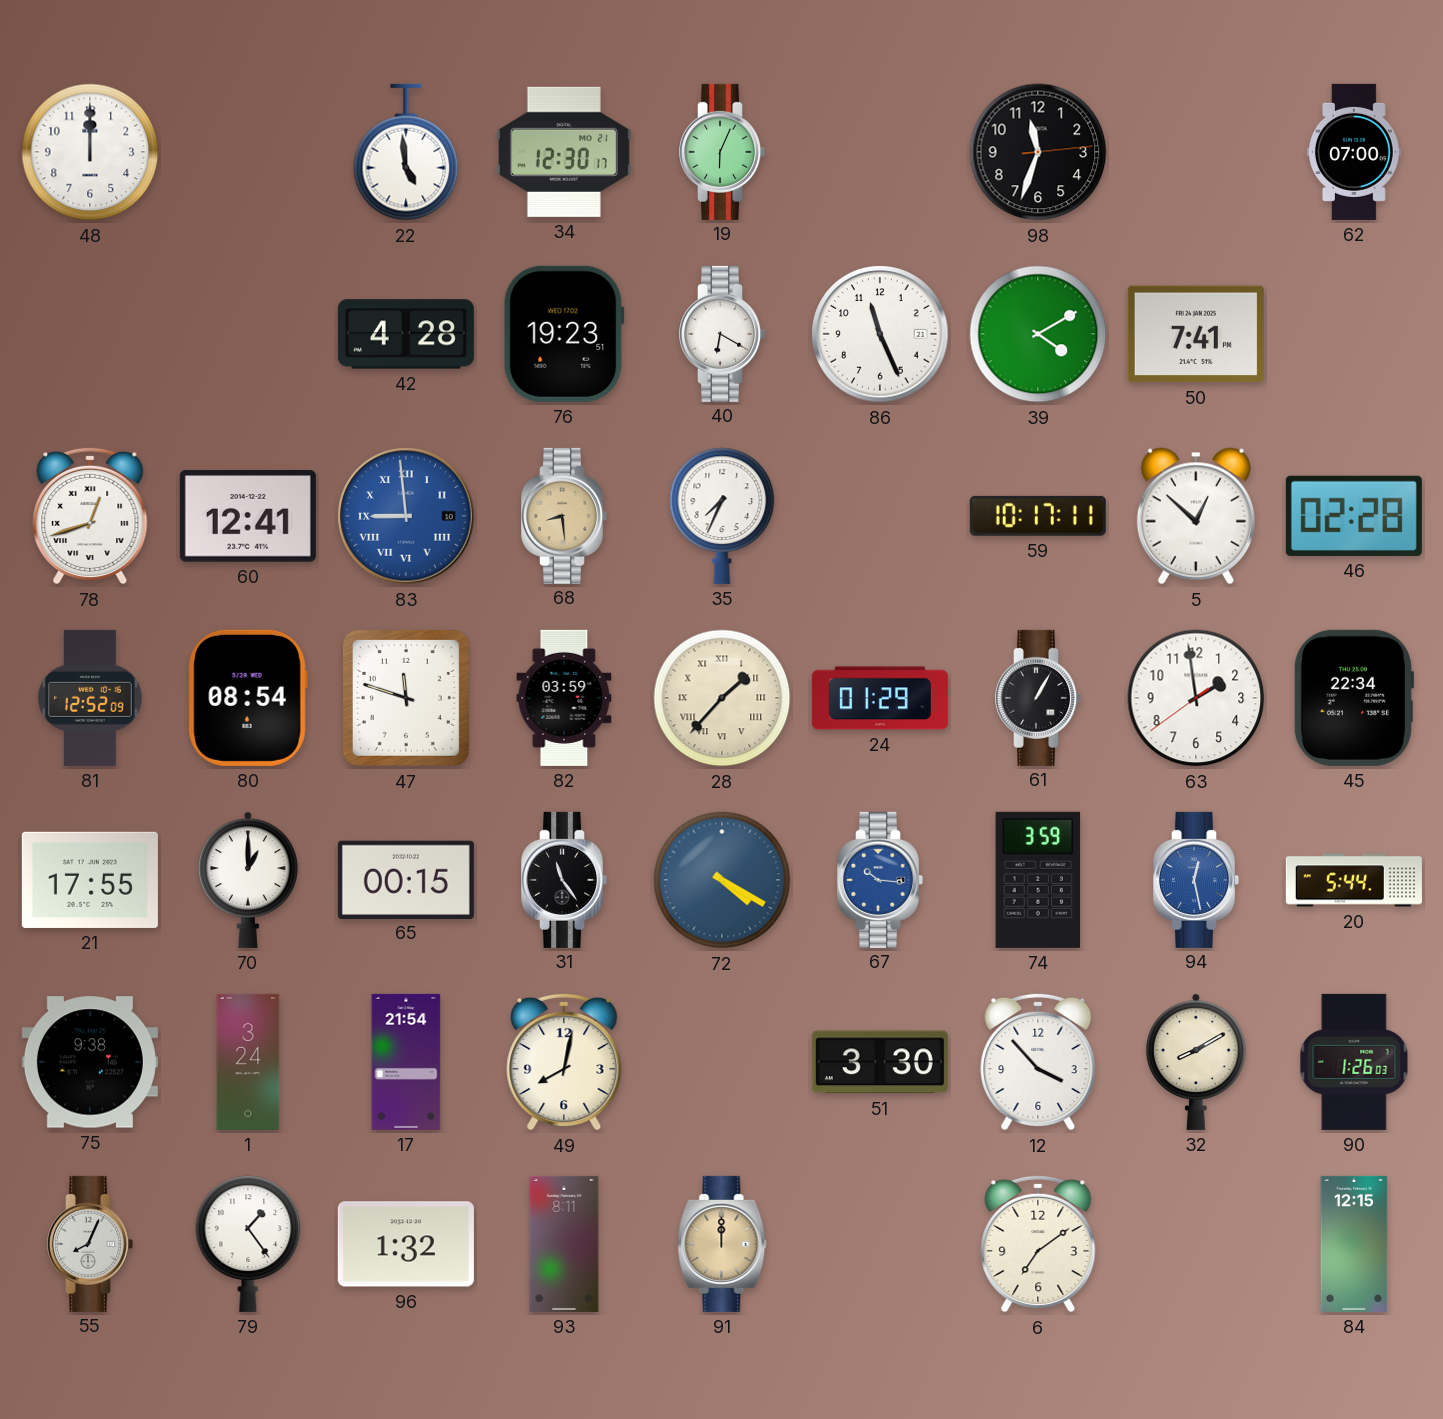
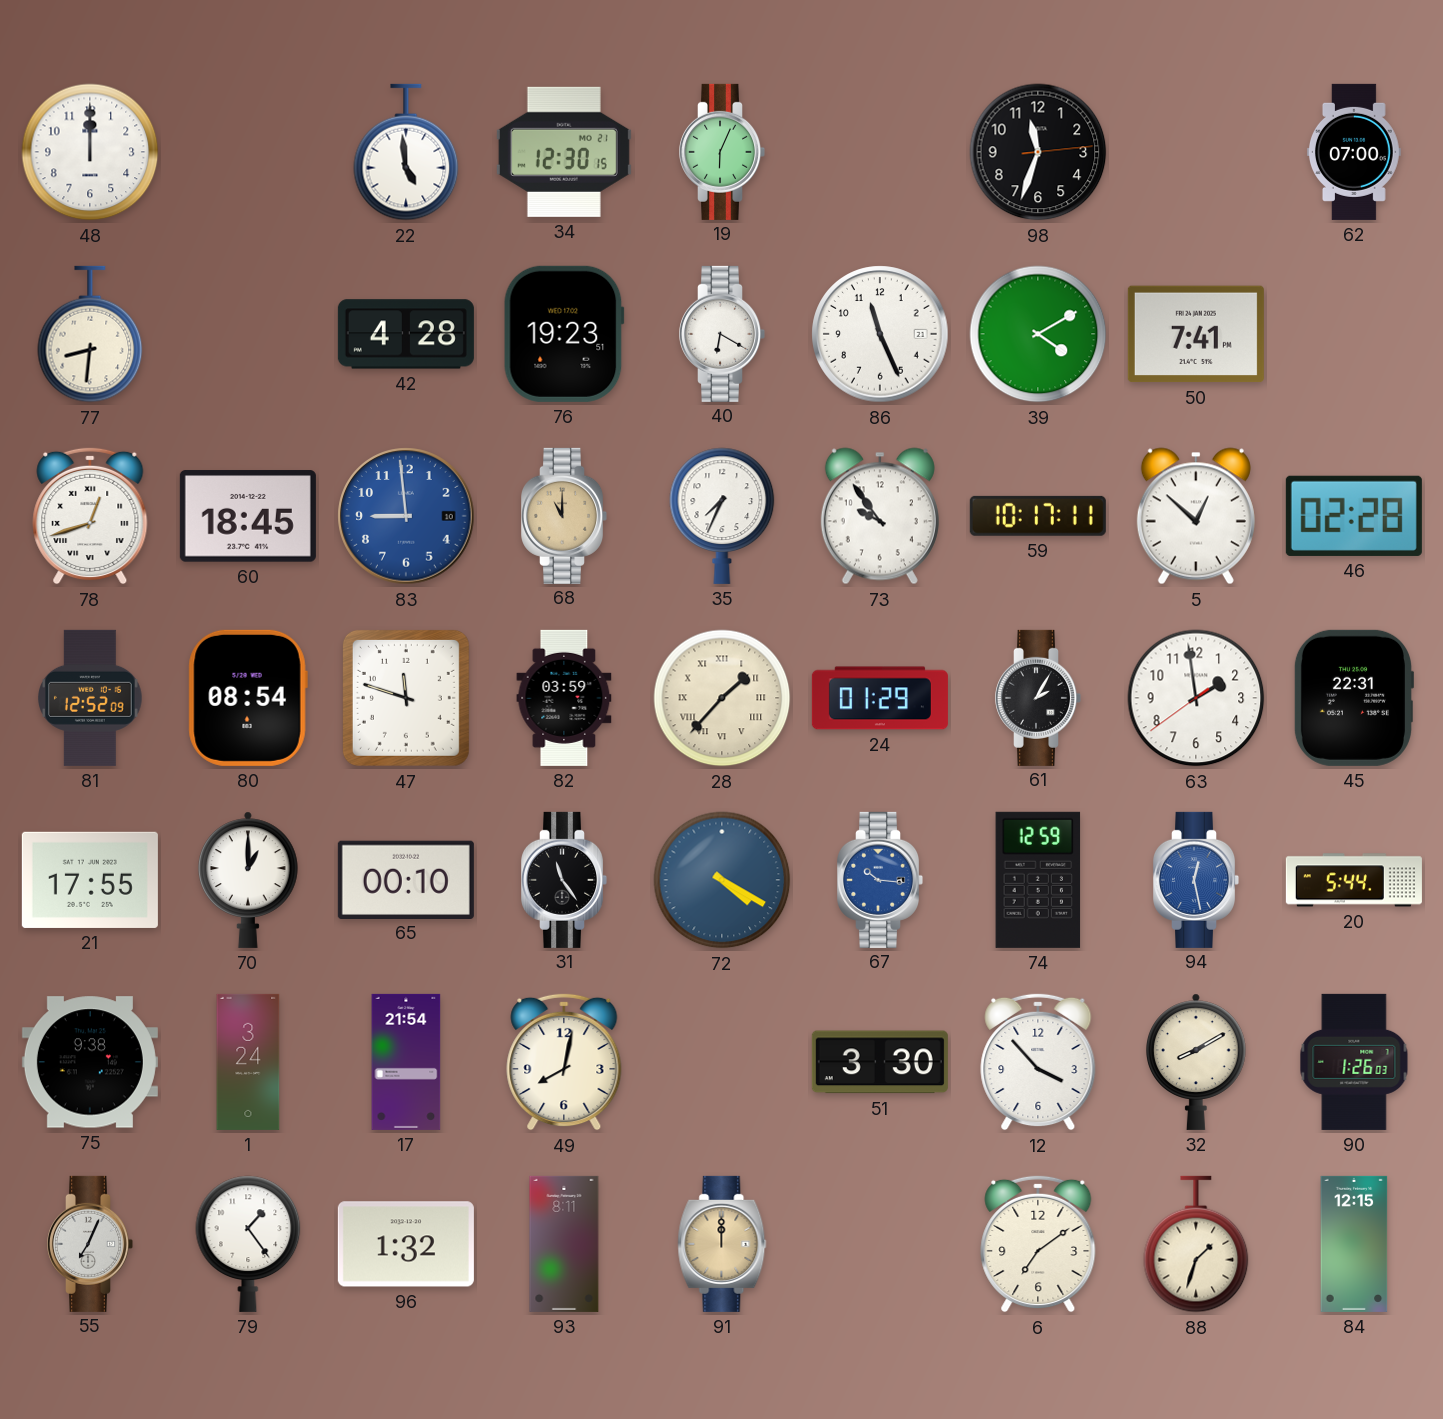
34: 12:30:17 -> 12:30:15
77: none -> 8:31
60: 12:41 -> 18:45
83 numerals: Roman -> Arabic
68: 8:29 -> 11:00
73: none -> 9:54
61: 1:05 -> 2:05
45: 22:34 -> 22:31
65: 00:15 -> 00:10
74: 3:59 -> 12:59
55: 8:04 -> 7:04
88: none -> 1:33
